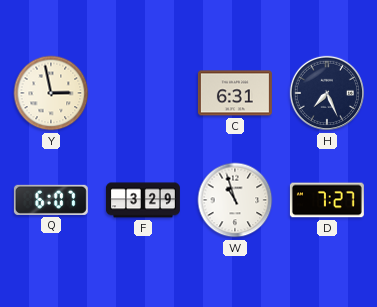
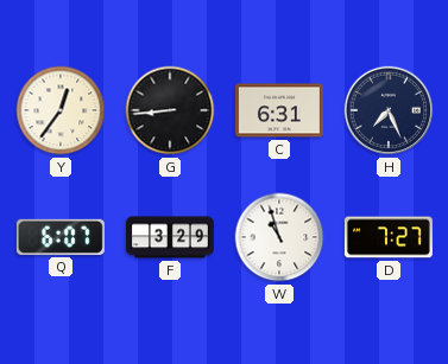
Y: 2:58 -> 12:36
G: none -> 8:44
